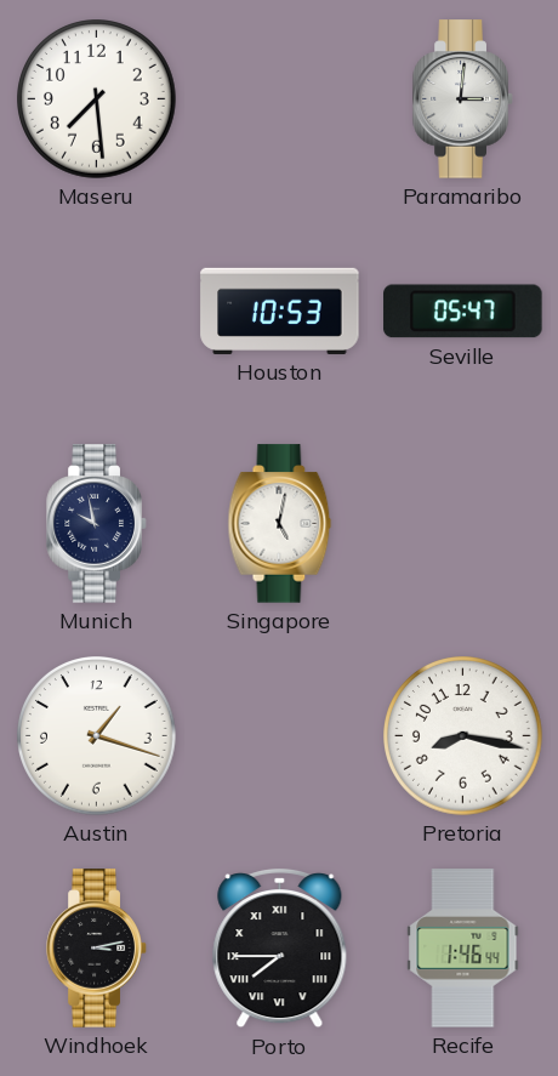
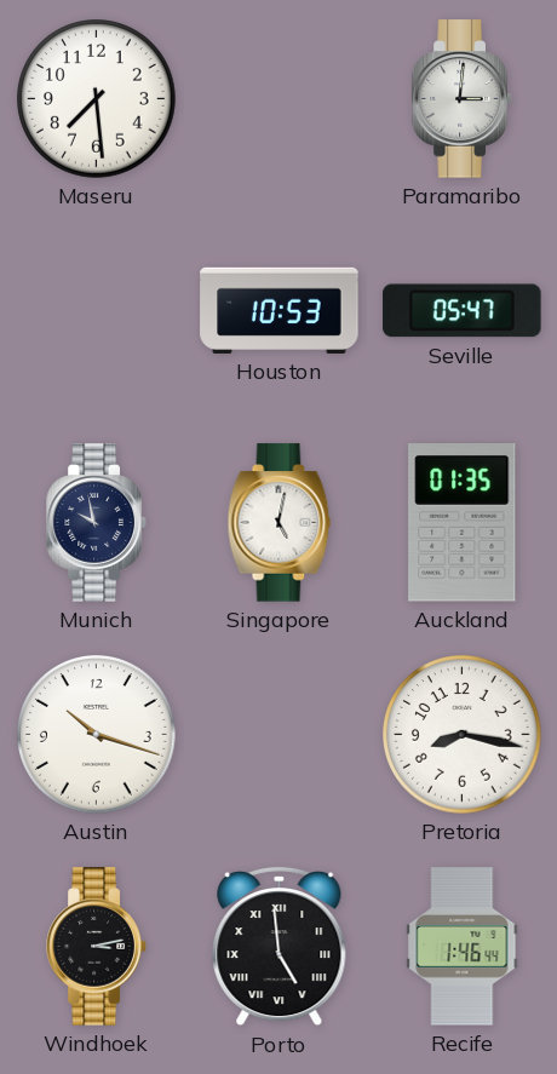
Auckland: none -> 01:35
Austin: 1:18 -> 10:18
Porto: 7:45 -> 4:59
